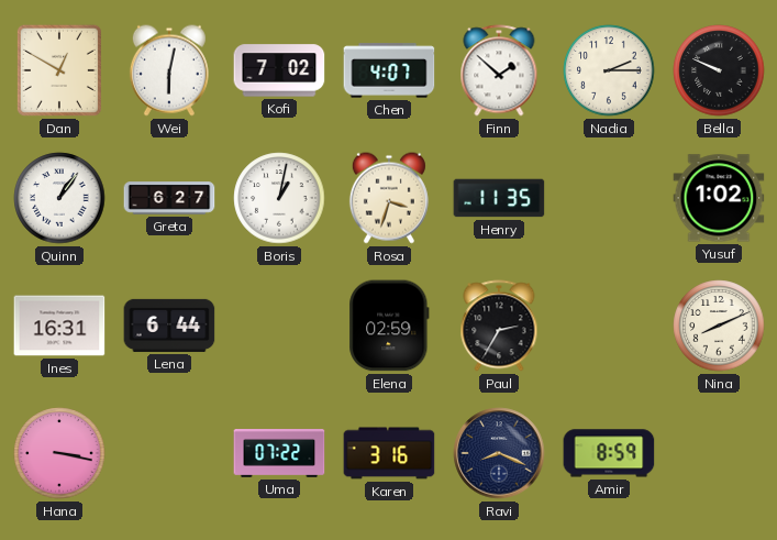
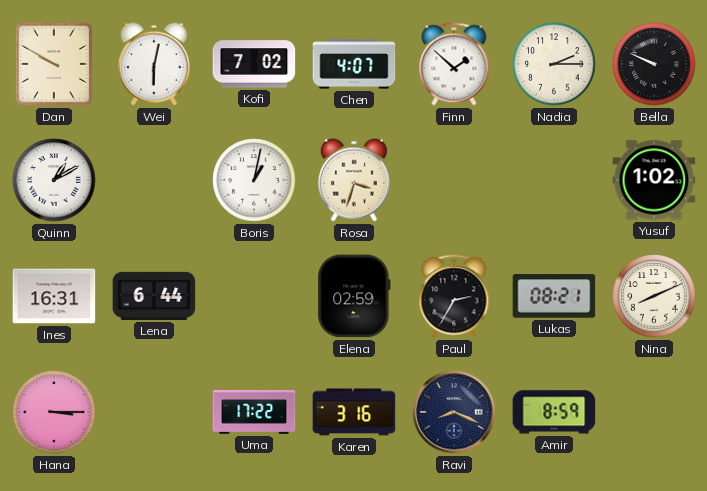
Dan: 12:50 -> 9:50
Quinn: 1:06 -> 1:10
Greta: 6:27 -> none
Henry: 11:35 -> none
Lukas: none -> 08:21
Hana: 3:17 -> 3:15
Uma: 07:22 -> 17:22
